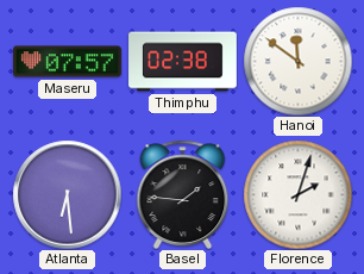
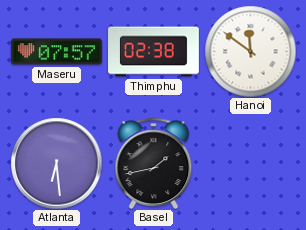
Basel: 1:46 -> 1:43
Florence: 2:03 -> none
